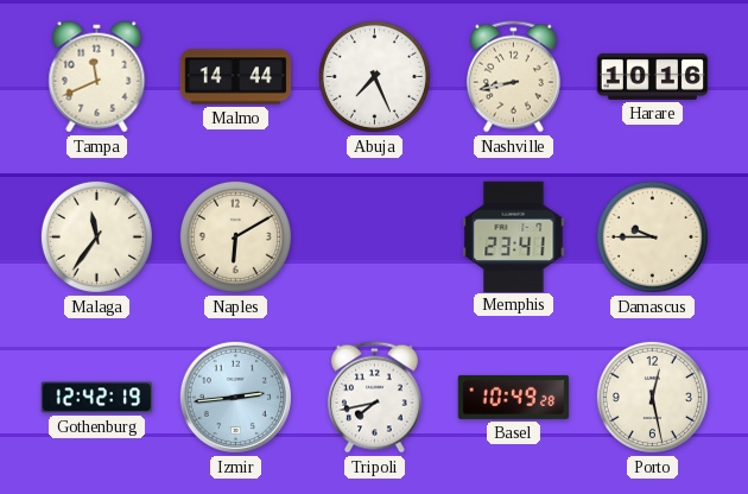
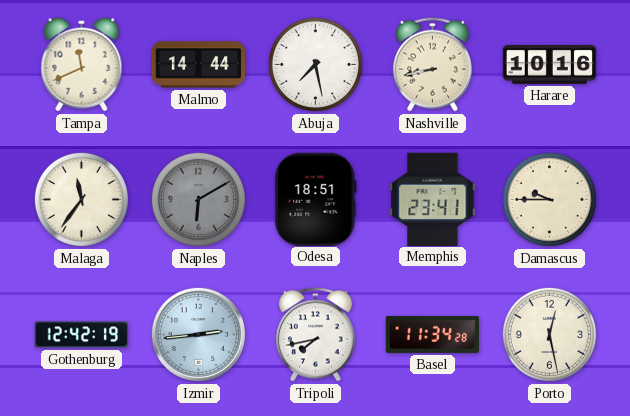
Abuja: 7:26 -> 7:28
Naples dial: cream -> grey
Odesa: none -> 18:51
Basel: 10:49 -> 11:34
